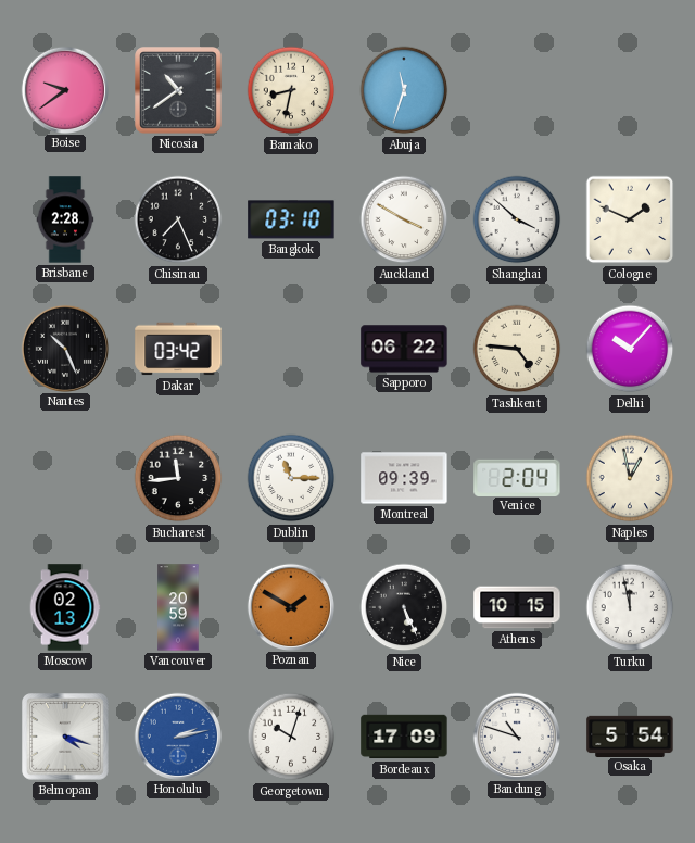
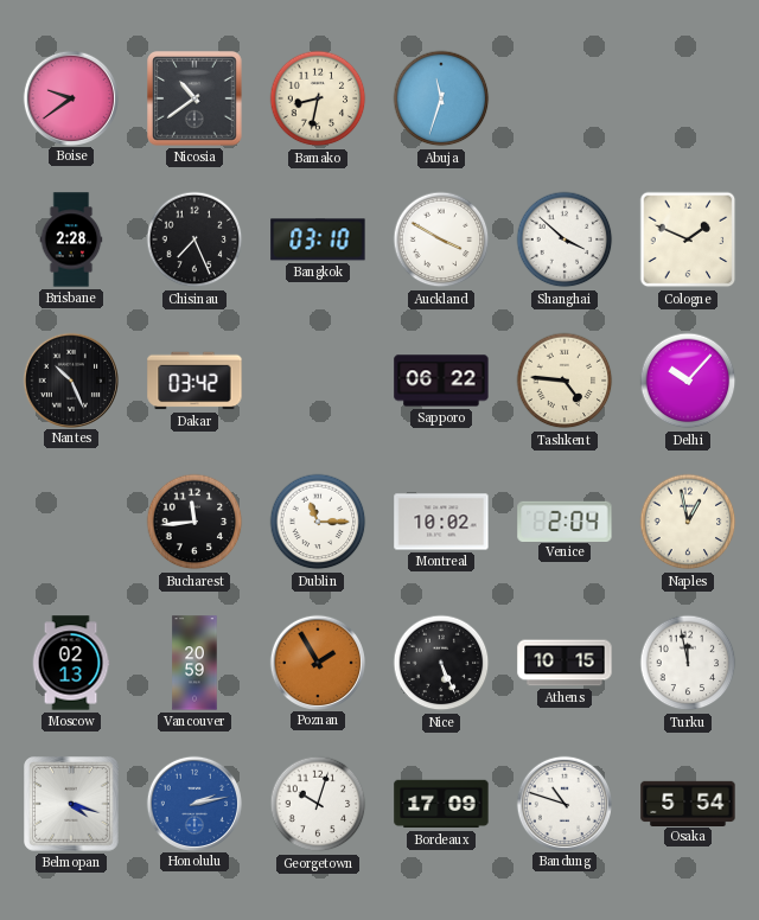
Montreal: 09:39 -> 10:02
Poznan: 1:50 -> 1:55
